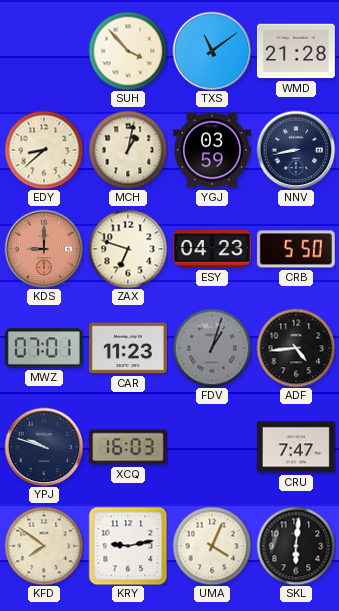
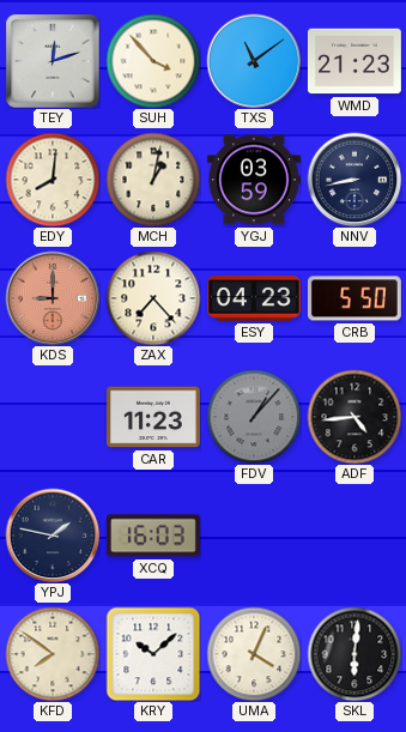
TEY: none -> 12:12
WMD: 21:28 -> 21:23
EDY: 8:38 -> 8:01
ZAX: 6:48 -> 7:23
MWZ: 07:01 -> none
FDV: 1:03 -> 1:07
YPJ: 9:48 -> 1:47
CRU: 7:47 -> none
KRY: 9:13 -> 10:08
